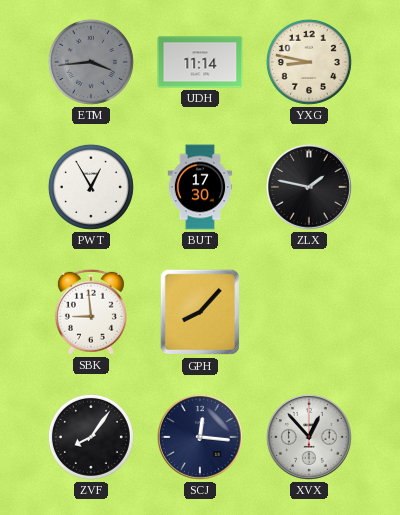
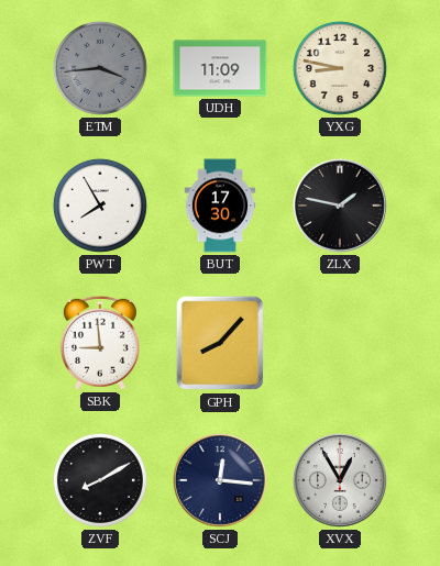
UDH: 11:14 -> 11:09
PWT: 12:55 -> 7:55
ZVF: 8:06 -> 8:10
XVX: 12:53 -> 12:55
